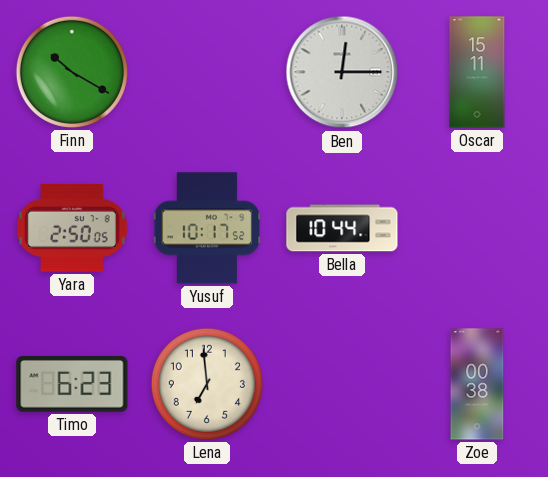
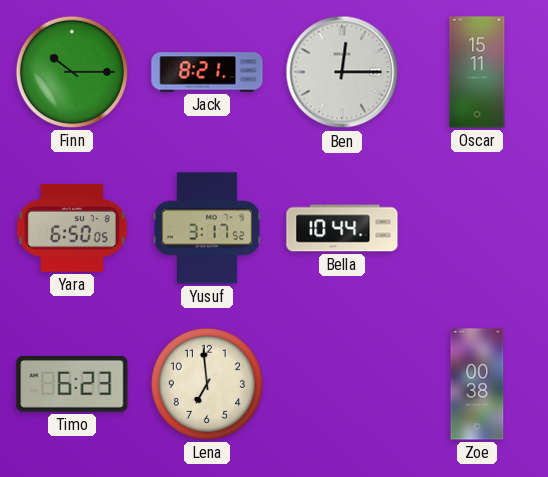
Finn: 10:20 -> 10:15
Jack: none -> 8:21
Yara: 2:50 -> 6:50
Yusuf: 10:17 -> 3:17
